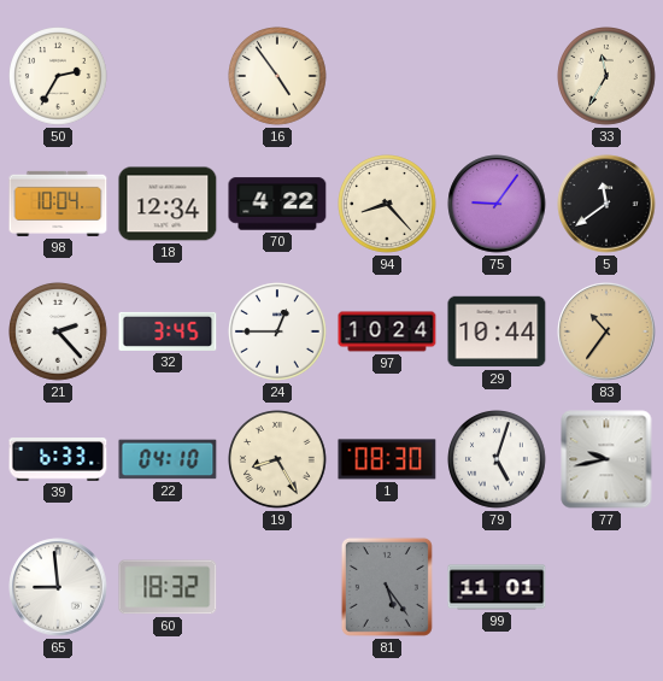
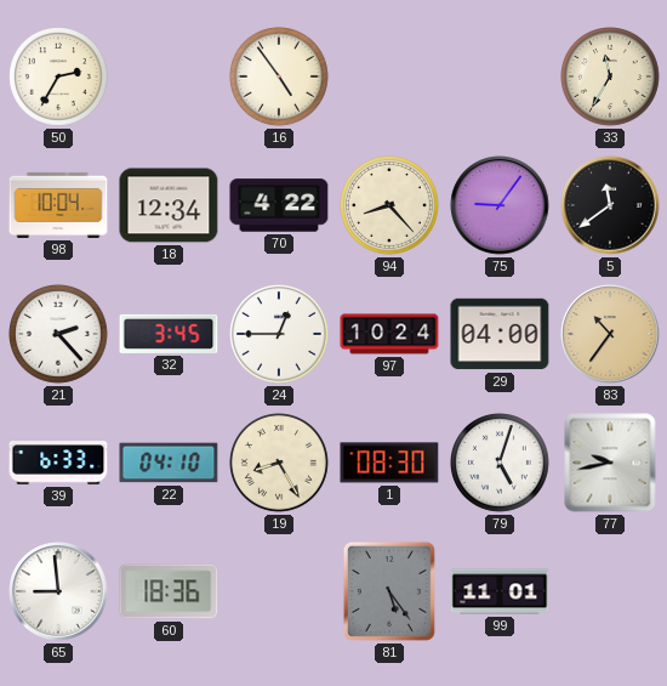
29: 10:44 -> 04:00
60: 18:32 -> 18:36
